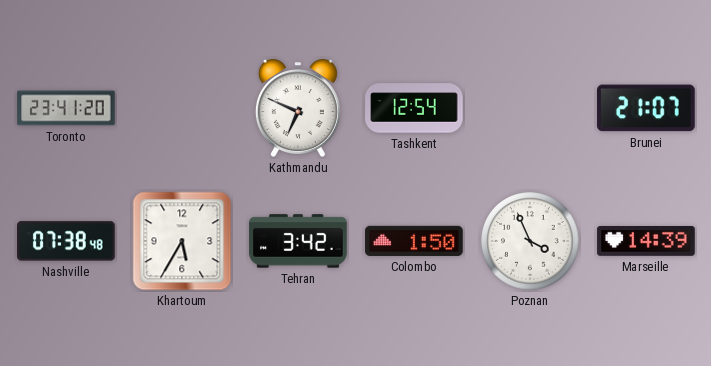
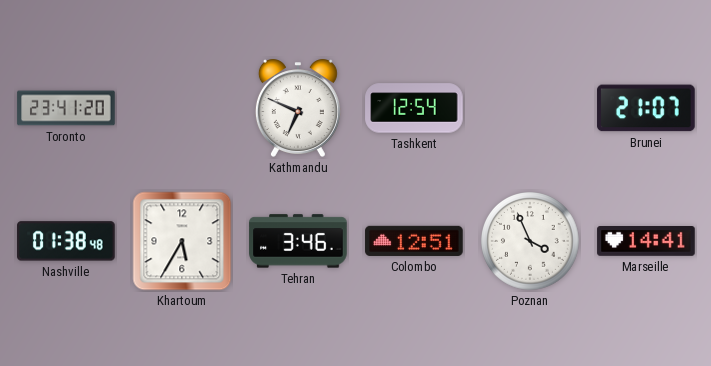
Nashville: 07:38 -> 01:38
Tehran: 3:42 -> 3:46
Colombo: 1:50 -> 12:51
Marseille: 14:39 -> 14:41
